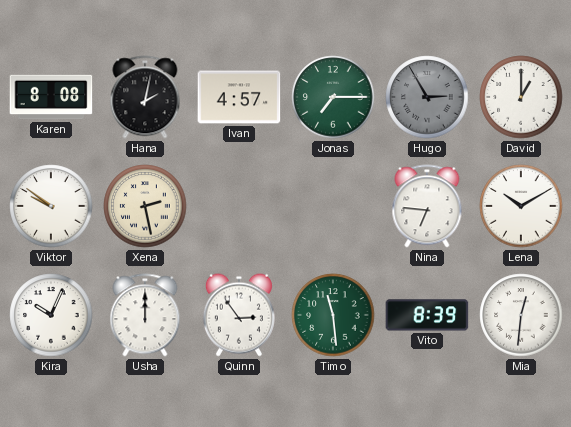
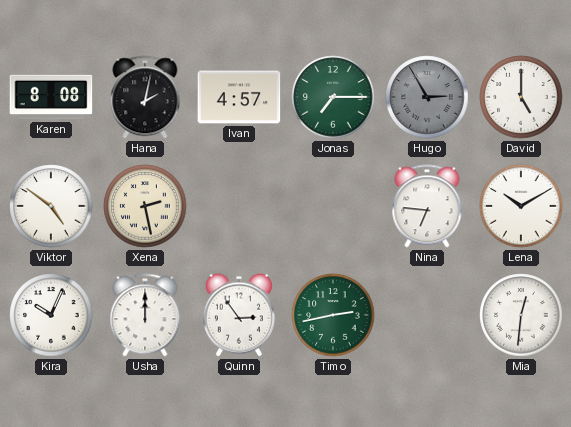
David: 1:00 -> 5:00
Viktor: 9:51 -> 4:51
Timo: 11:29 -> 2:43
Vito: 8:39 -> none
